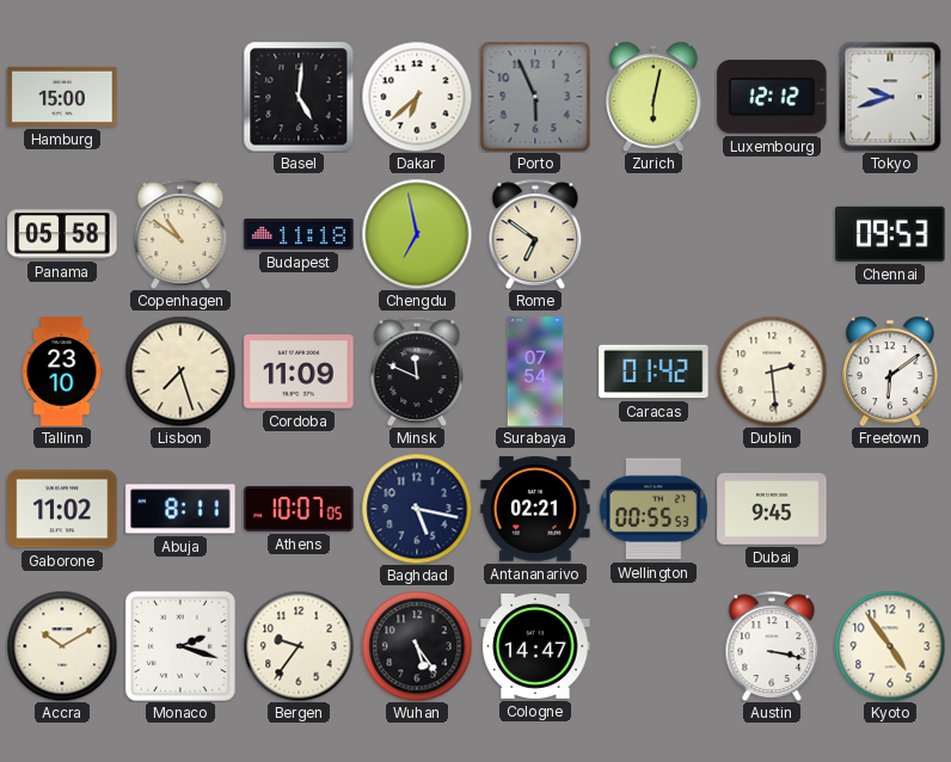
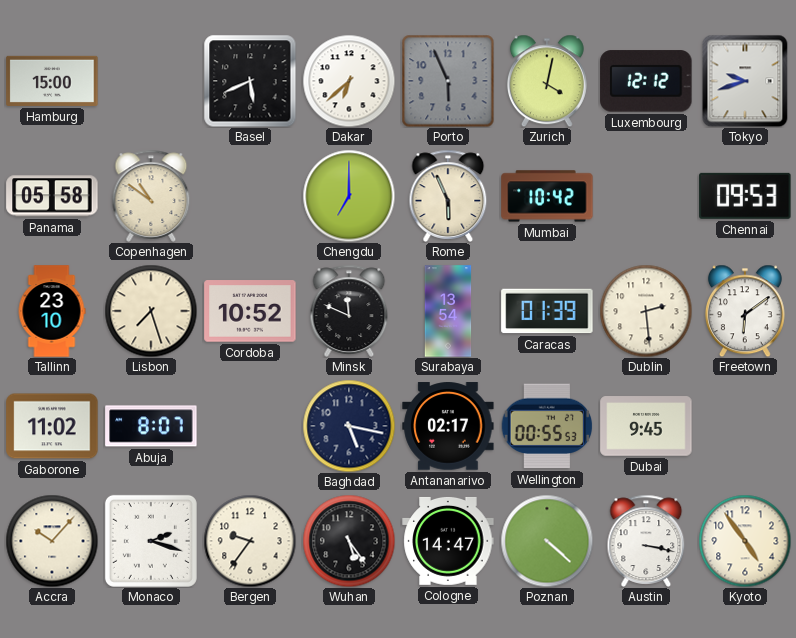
Basel: 5:01 -> 5:41
Zurich: 6:02 -> 4:02
Budapest: 11:18 -> none
Chengdu: 6:58 -> 7:00
Rome: 6:51 -> 5:56
Mumbai: none -> 10:42
Cordoba: 11:09 -> 10:52
Surabaya: 07:54 -> 13:54
Caracas: 01:42 -> 01:39
Abuja: 8:11 -> 8:07
Athens: 10:07 -> none
Antananarivo: 02:21 -> 02:17
Accra: 10:10 -> 10:07
Poznan: none -> 4:22
